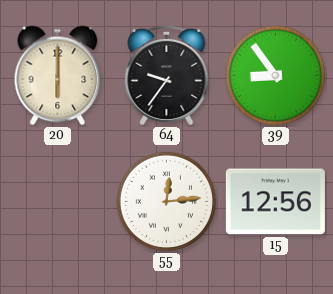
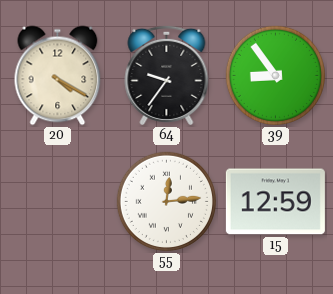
20: 6:00 -> 4:20
15: 12:56 -> 12:59
